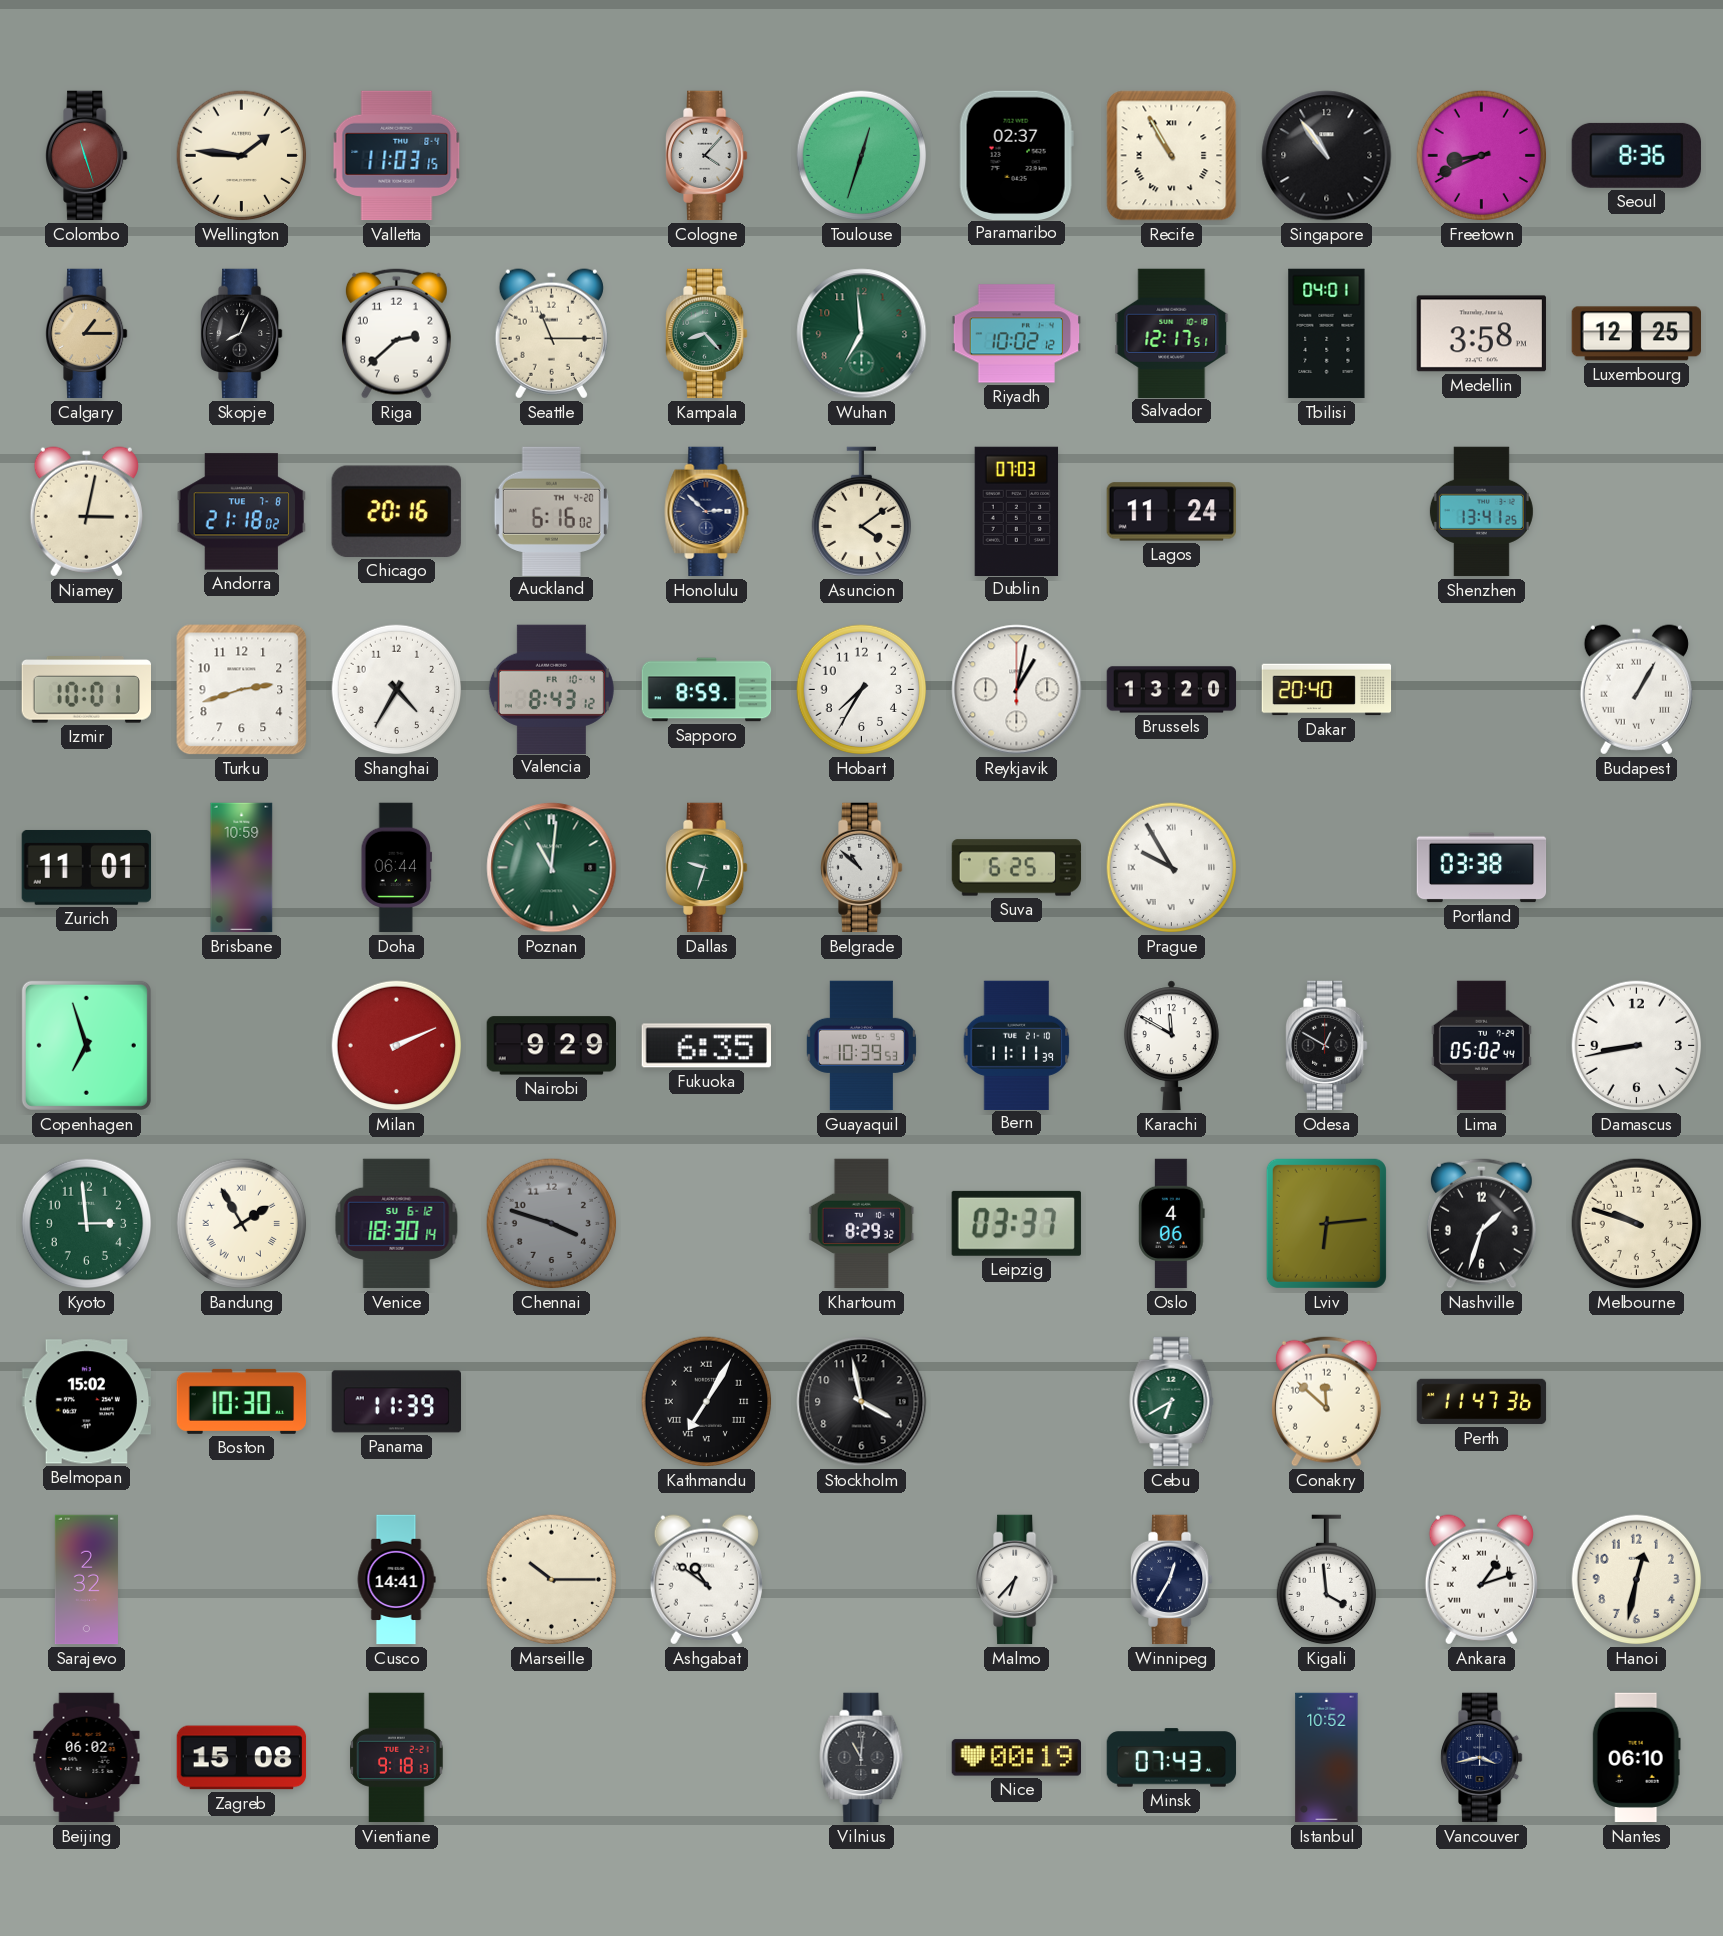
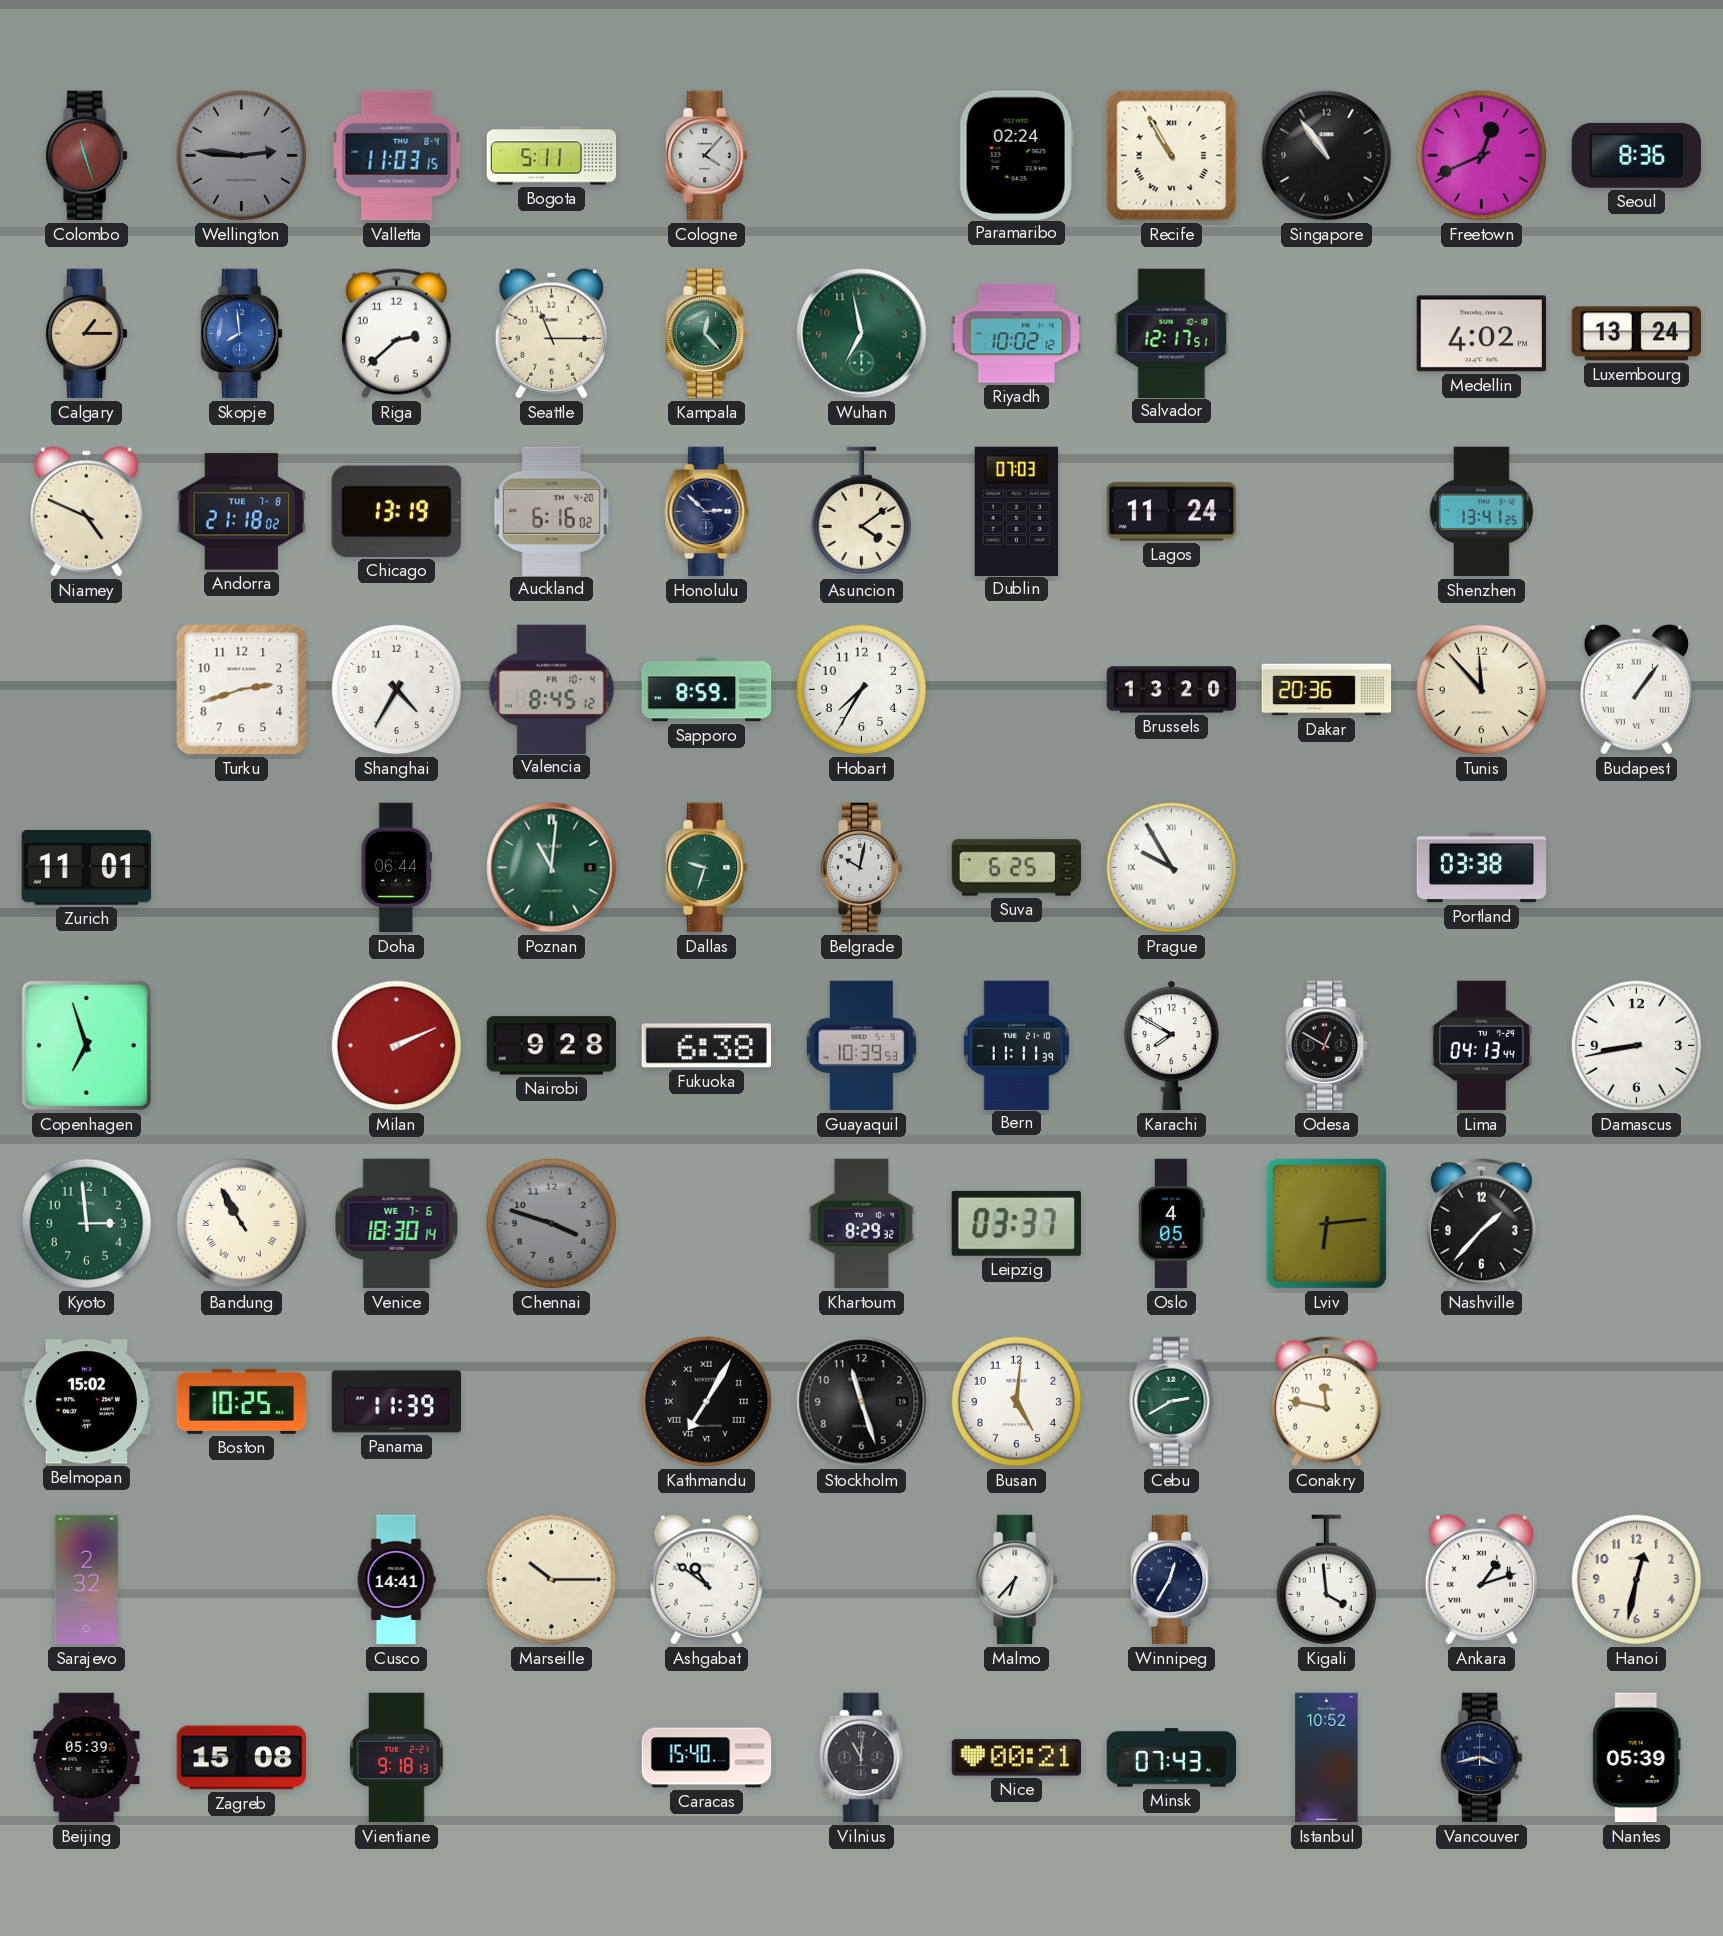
Wellington: 1:46 -> 2:46
Wellington dial: cream -> grey
Bogota: none -> 5:11
Toulouse: 12:33 -> none
Paramaribo: 02:37 -> 02:24
Freetown: 8:41 -> 12:41
Skopje: 8:04 -> 7:59
Skopje dial: black -> blue
Kampala: 8:23 -> 12:23
Wuhan: 6:59 -> 6:58
Tbilisi: 04:01 -> none
Medellin: 3:58 -> 4:02
Luxembourg: 12:25 -> 13:24
Niamey: 3:02 -> 4:49
Chicago: 20:16 -> 13:19
Izmir: 10:01 -> none
Valencia: 8:43 -> 8:45
Reykjavik: 1:02 -> none
Dakar: 20:40 -> 20:36
Tunis: none -> 11:53
Budapest: 1:05 -> 1:06
Brisbane: 10:59 -> none
Belgrade: 10:52 -> 10:02
Nairobi: 9:29 -> 9:28
Fukuoka: 6:35 -> 6:38
Karachi: 11:50 -> 7:50
Lima: 05:02 -> 04:13
Bandung: 1:55 -> 10:55
Venice date: SU 6-12 -> WE 7-6
Oslo: 4:06 -> 4:05
Nashville: 1:33 -> 1:37
Melbourne: 9:48 -> none
Boston: 10:30 -> 10:25
Stockholm: 3:58 -> 11:27
Busan: none -> 5:01
Cebu: 6:40 -> 2:40
Conakry: 11:52 -> 11:47
Perth: 11:47 -> none
Beijing: 06:02 -> 05:39
Caracas: none -> 15:40
Nice: 00:19 -> 00:21
Nantes: 06:10 -> 05:39
